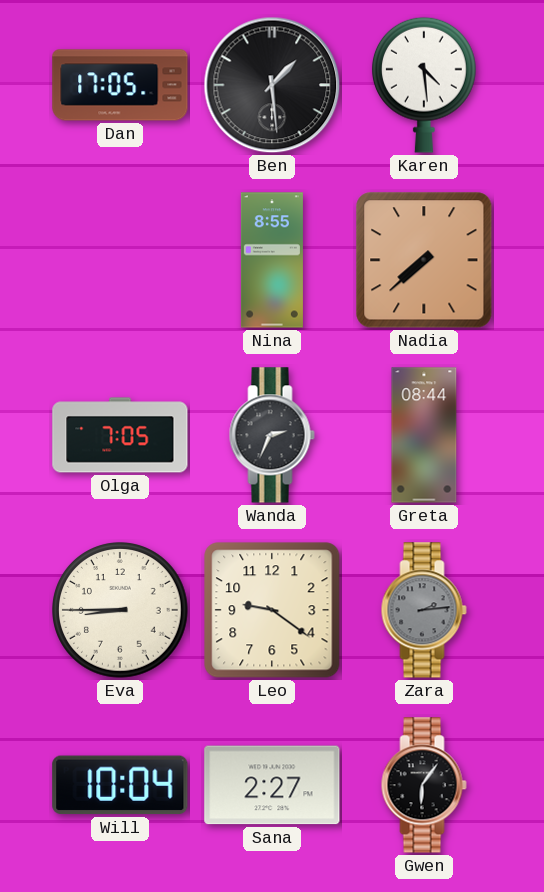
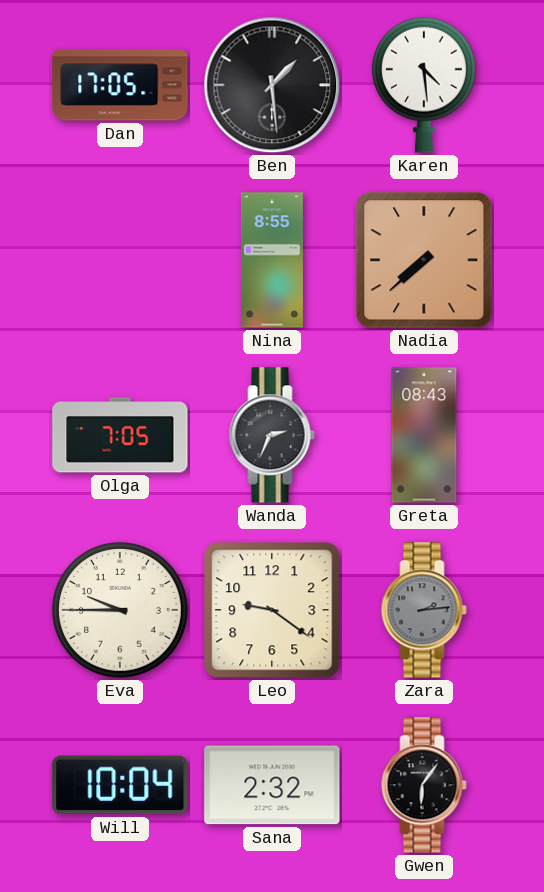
Greta: 08:44 -> 08:43
Eva: 8:45 -> 9:45
Sana: 2:27 -> 2:32
